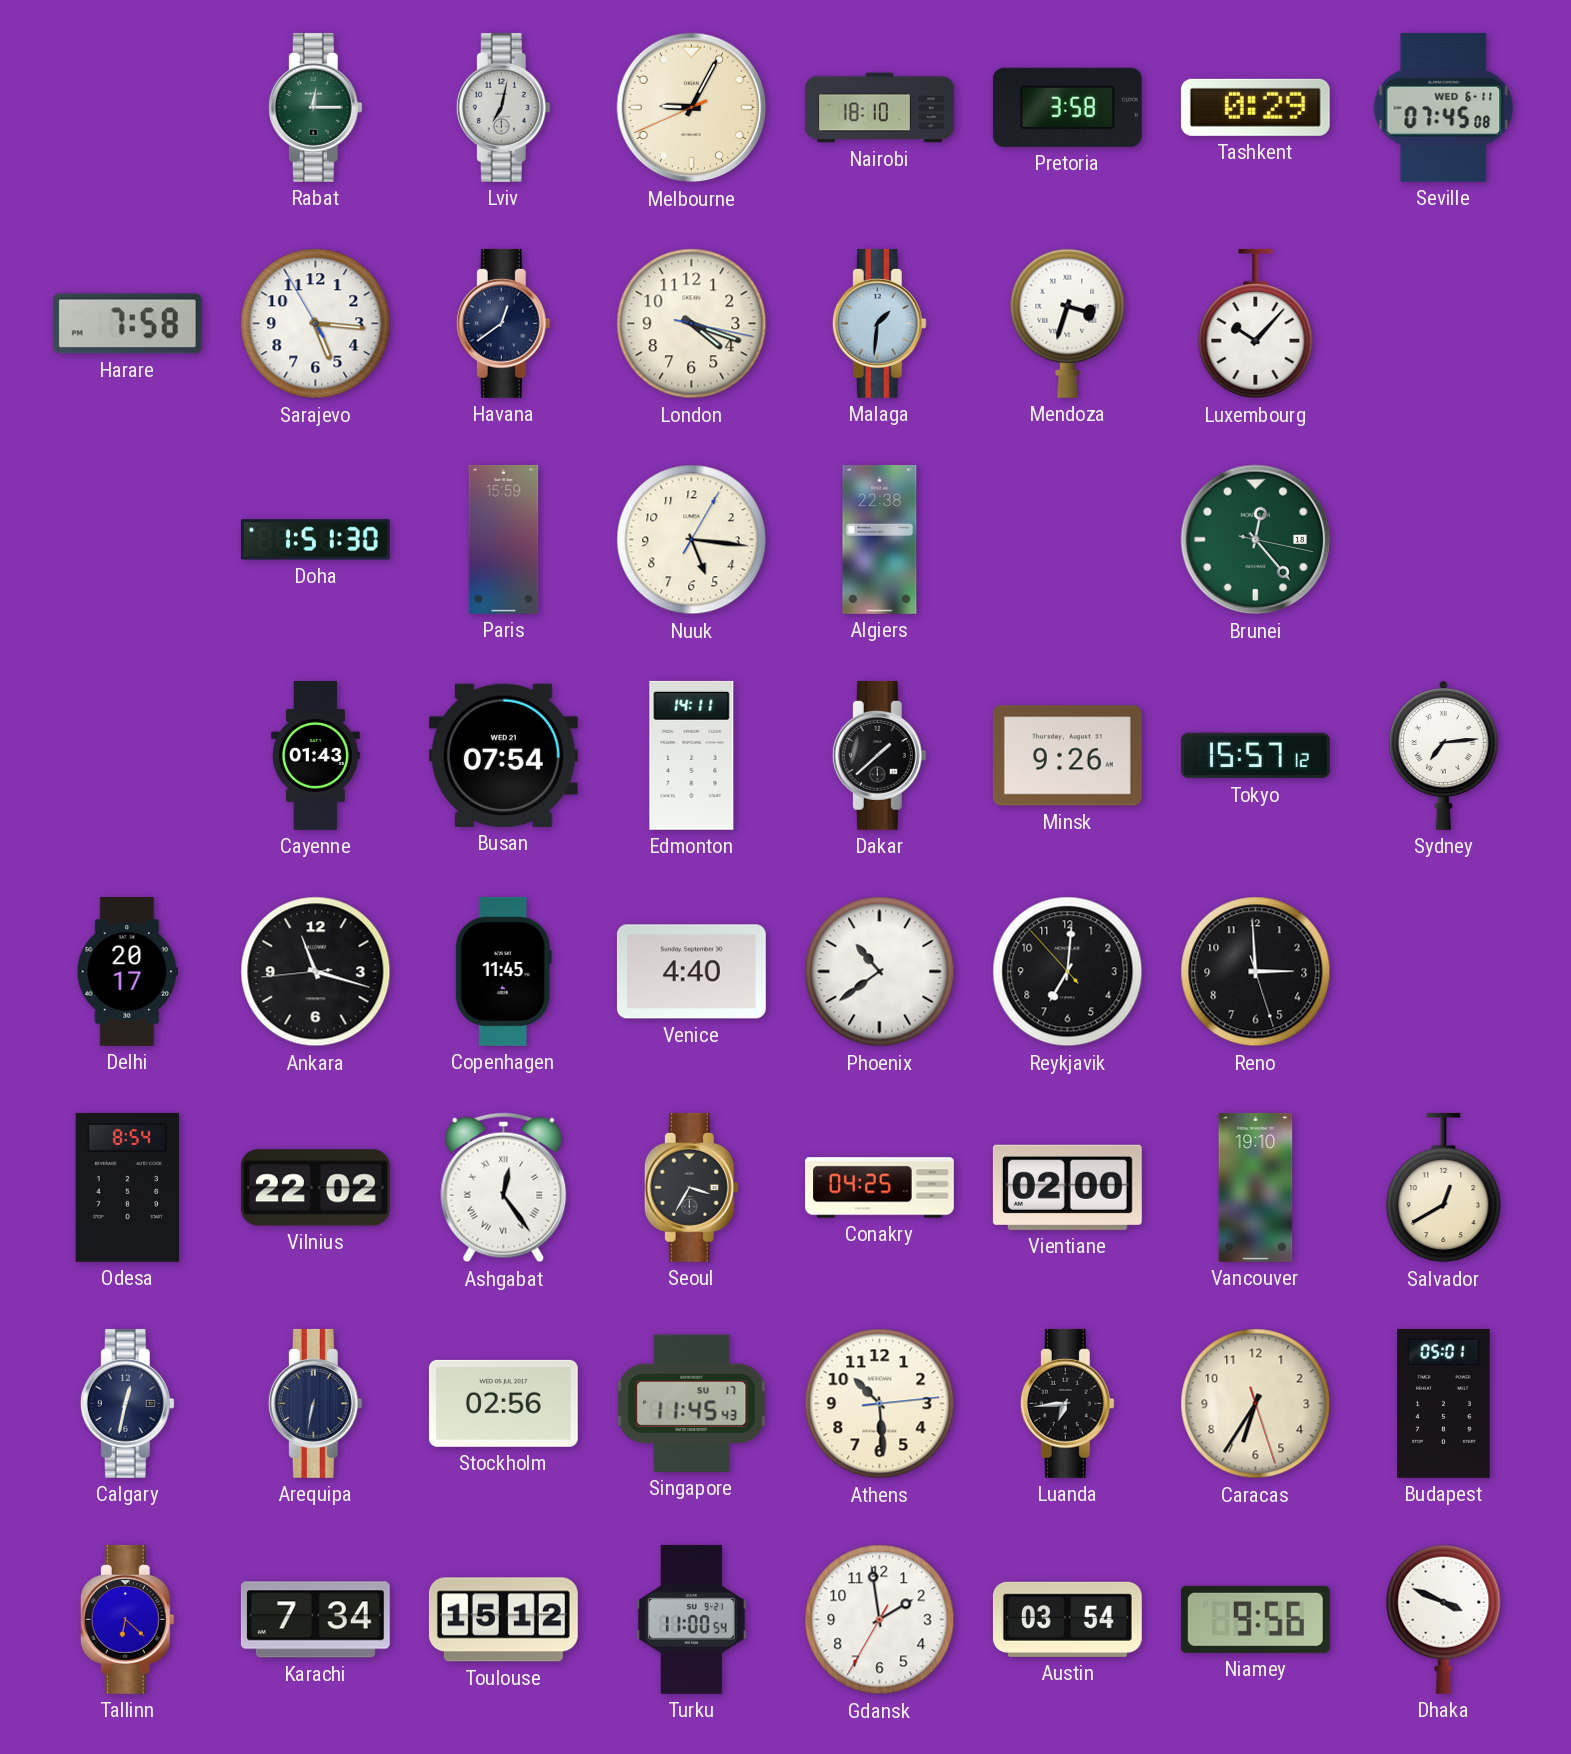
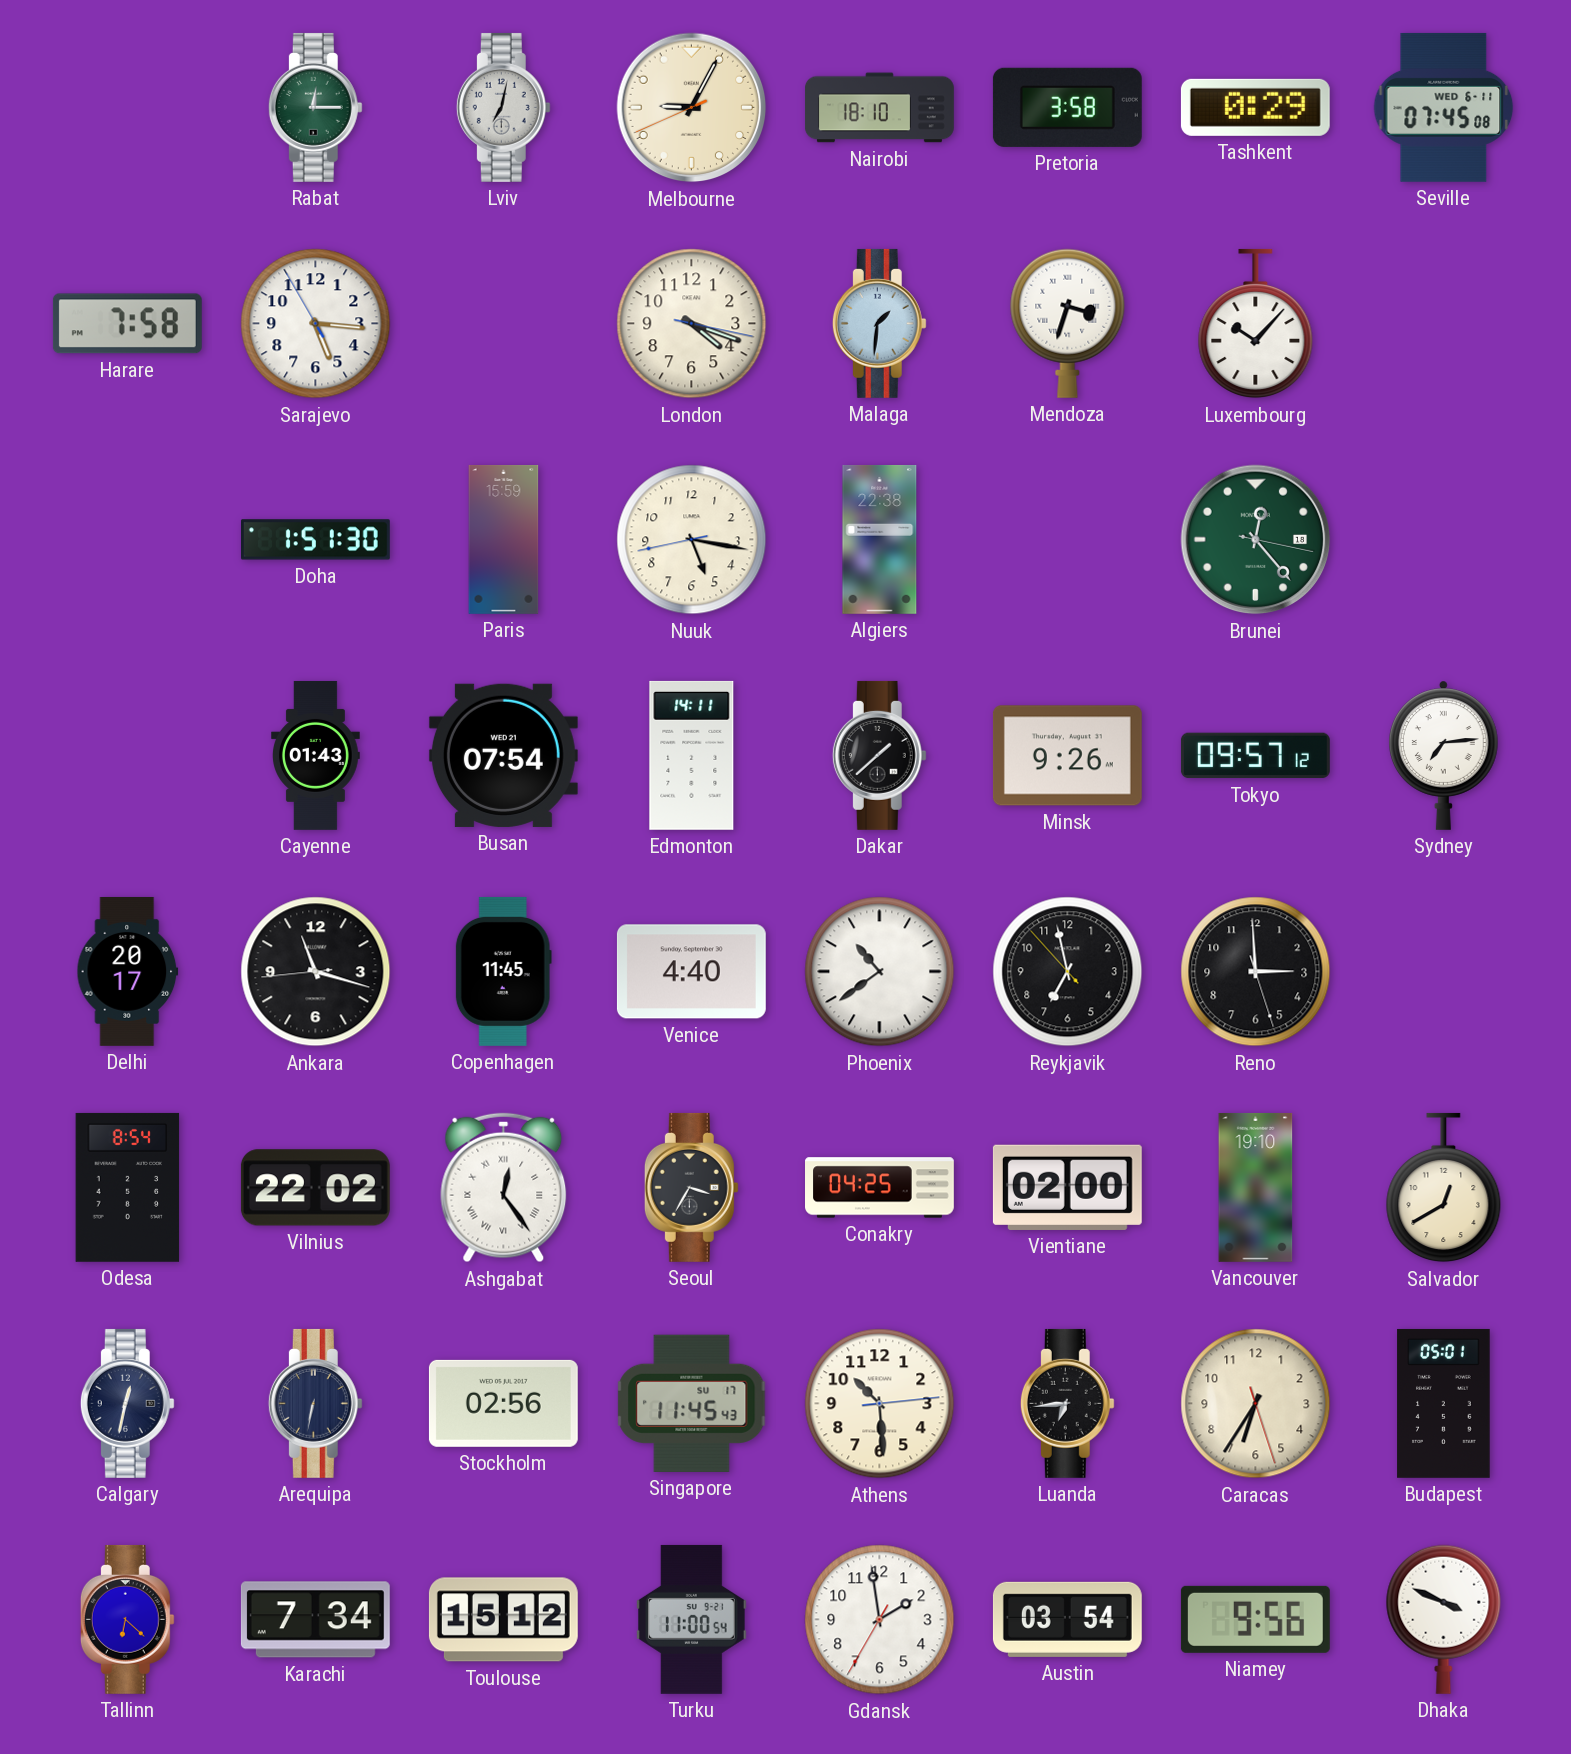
Havana: 12:39 -> none
Nuuk: 5:16:05 -> 5:16:43
Tokyo: 15:57 -> 09:57
Reykjavik: 7:00 -> 6:57
